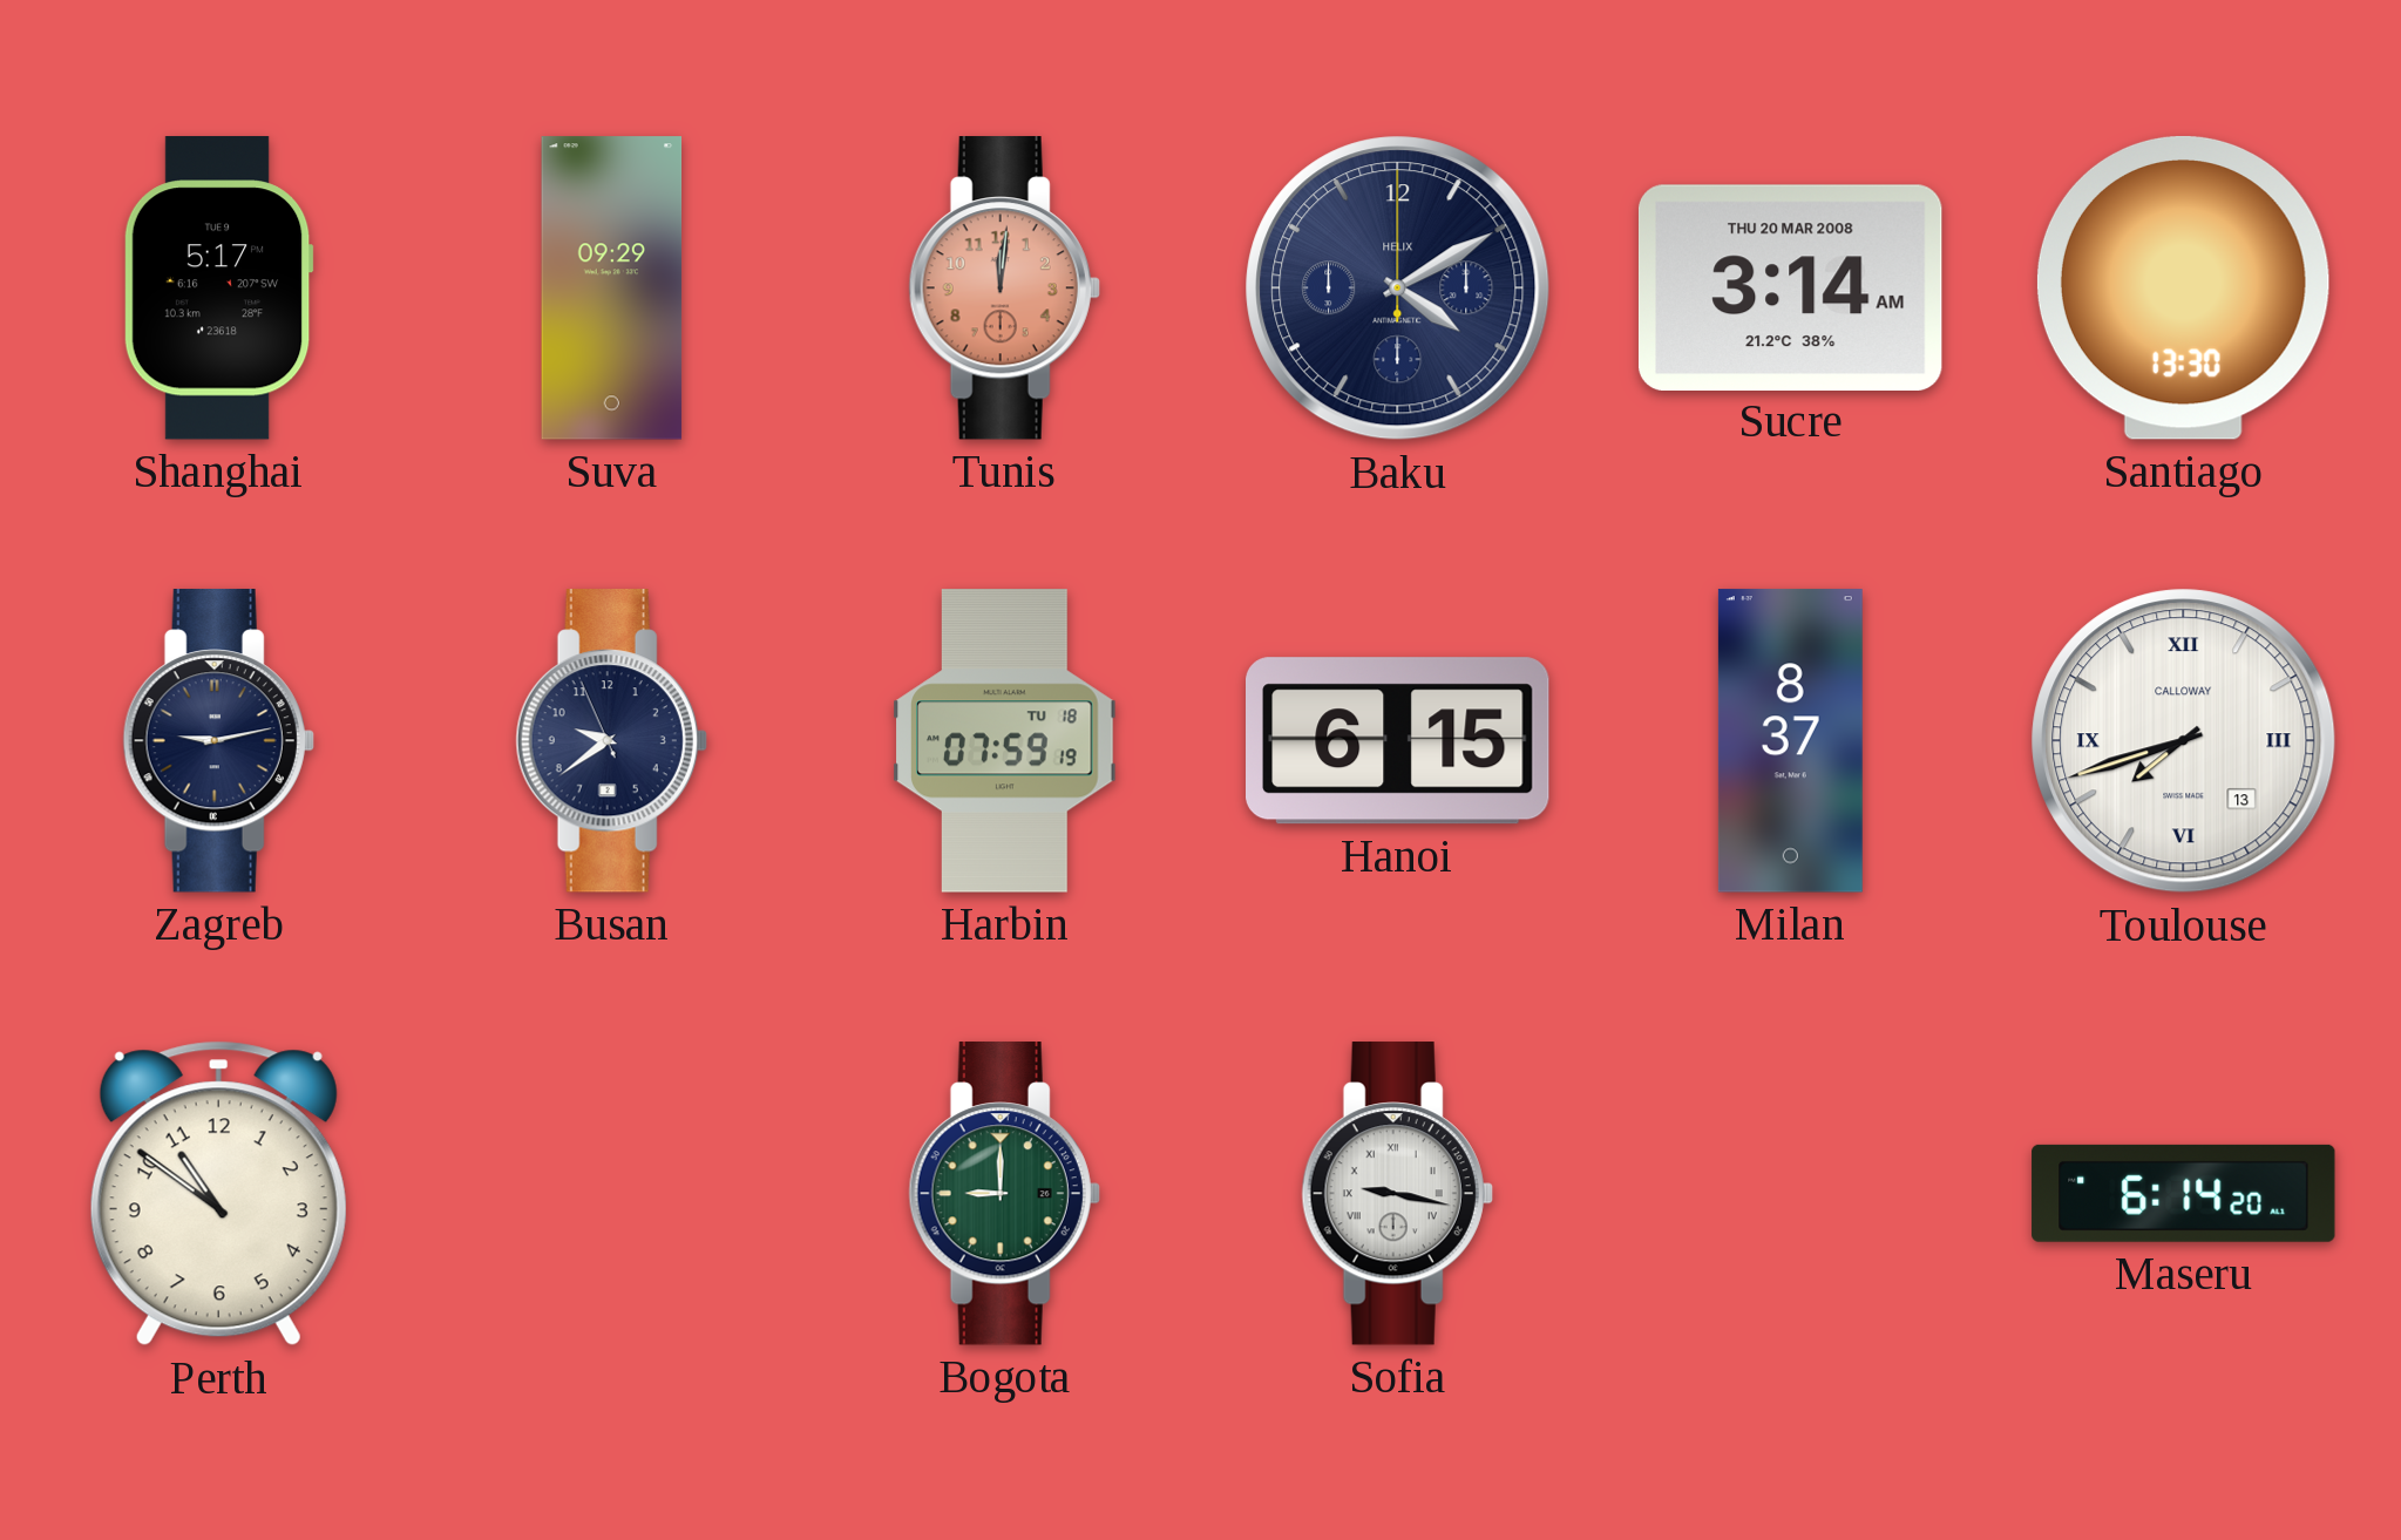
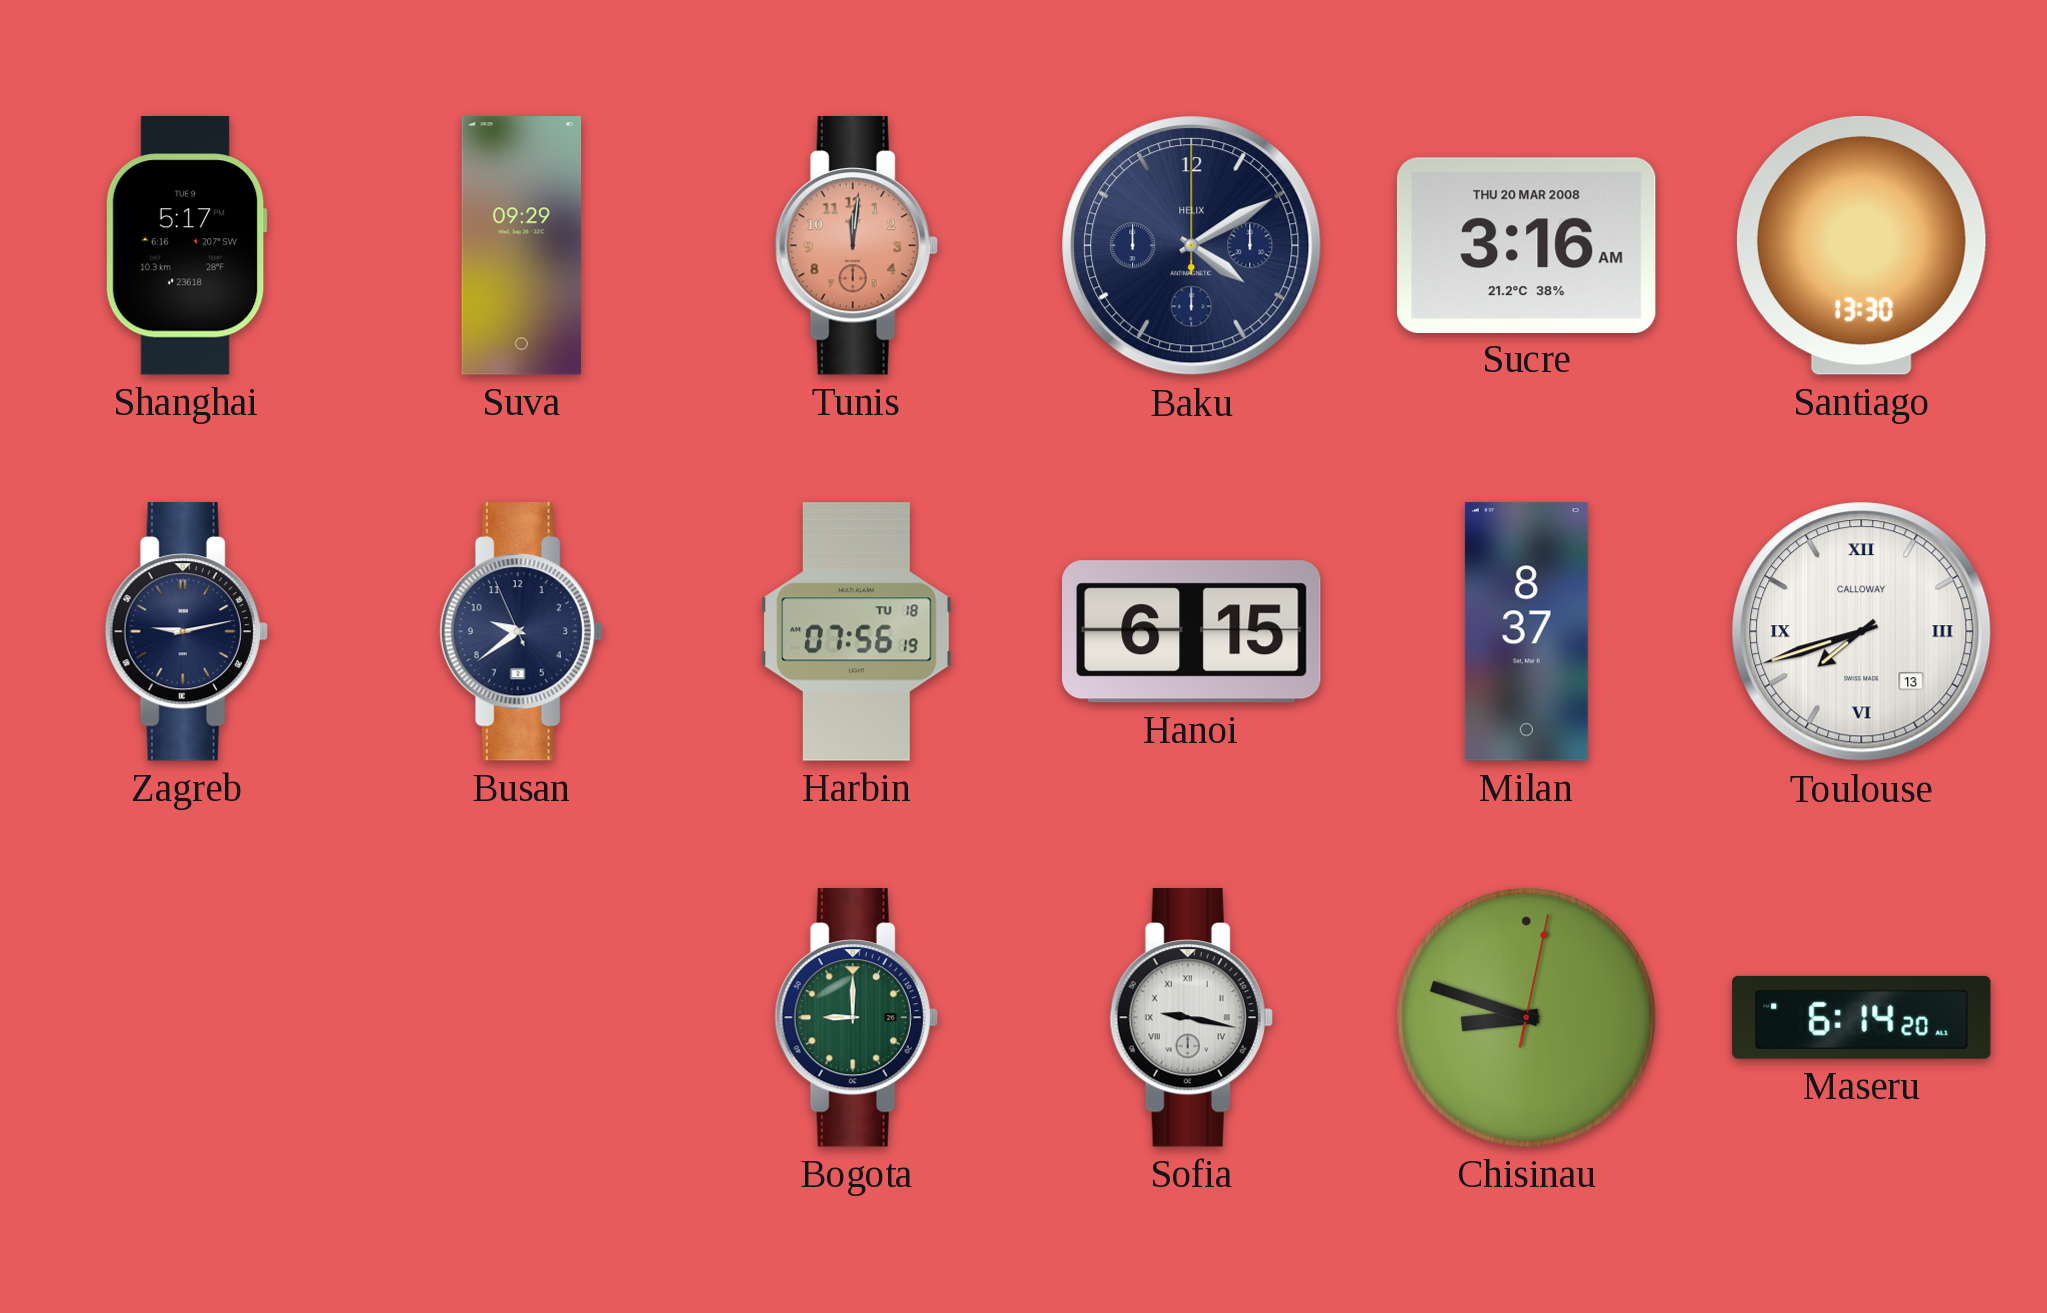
Sucre: 3:14 -> 3:16
Harbin: 07:59 -> 07:56
Perth: 10:51 -> none
Chisinau: none -> 8:48
